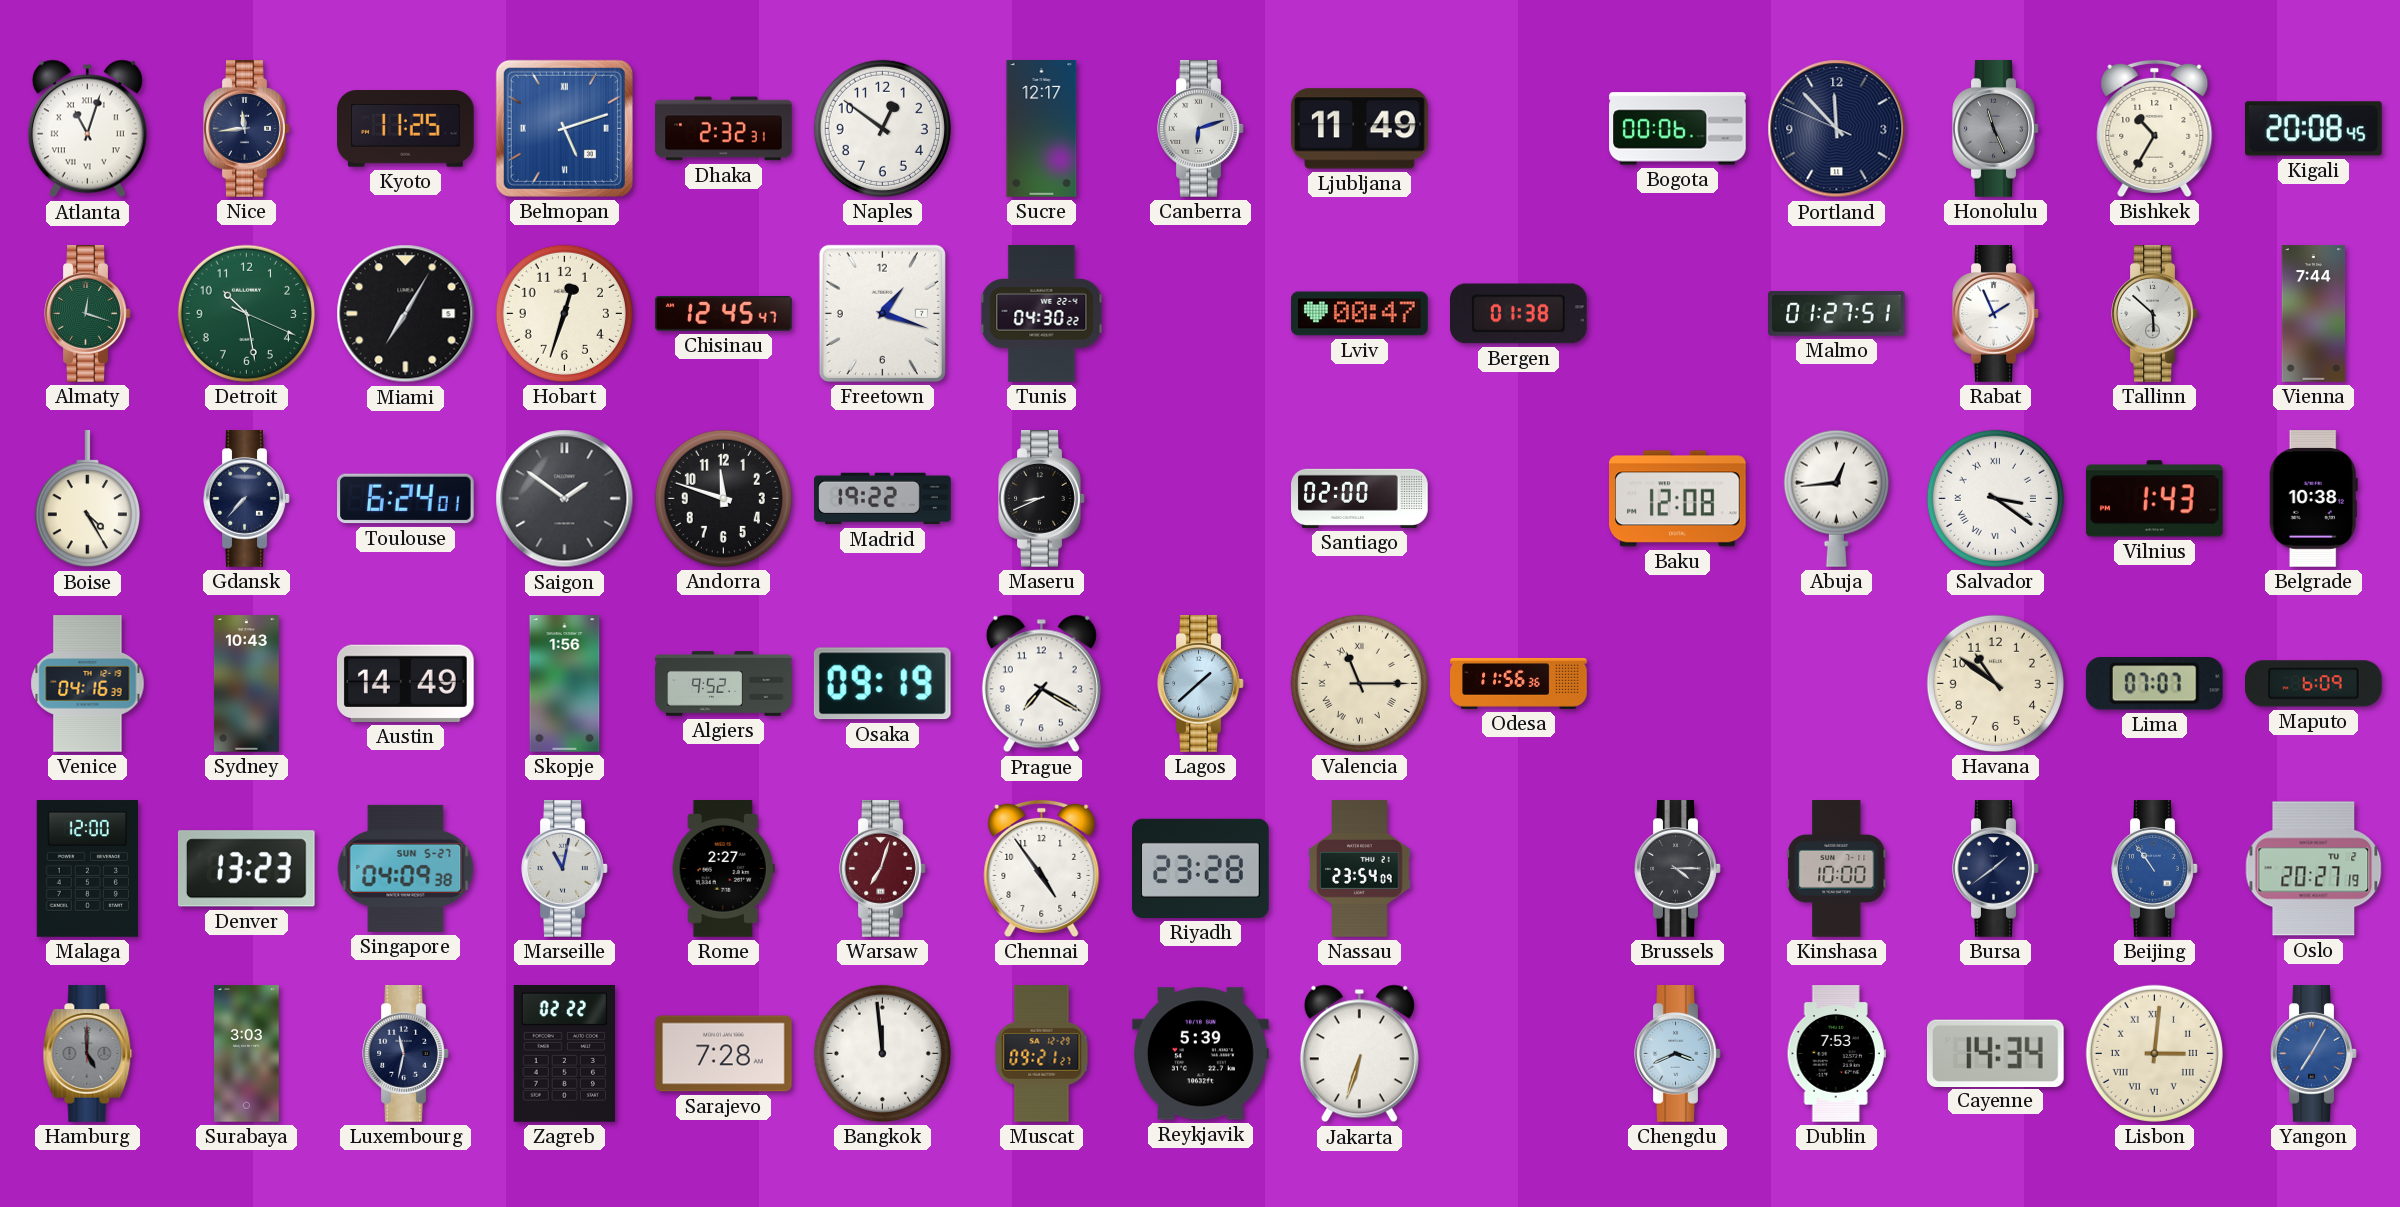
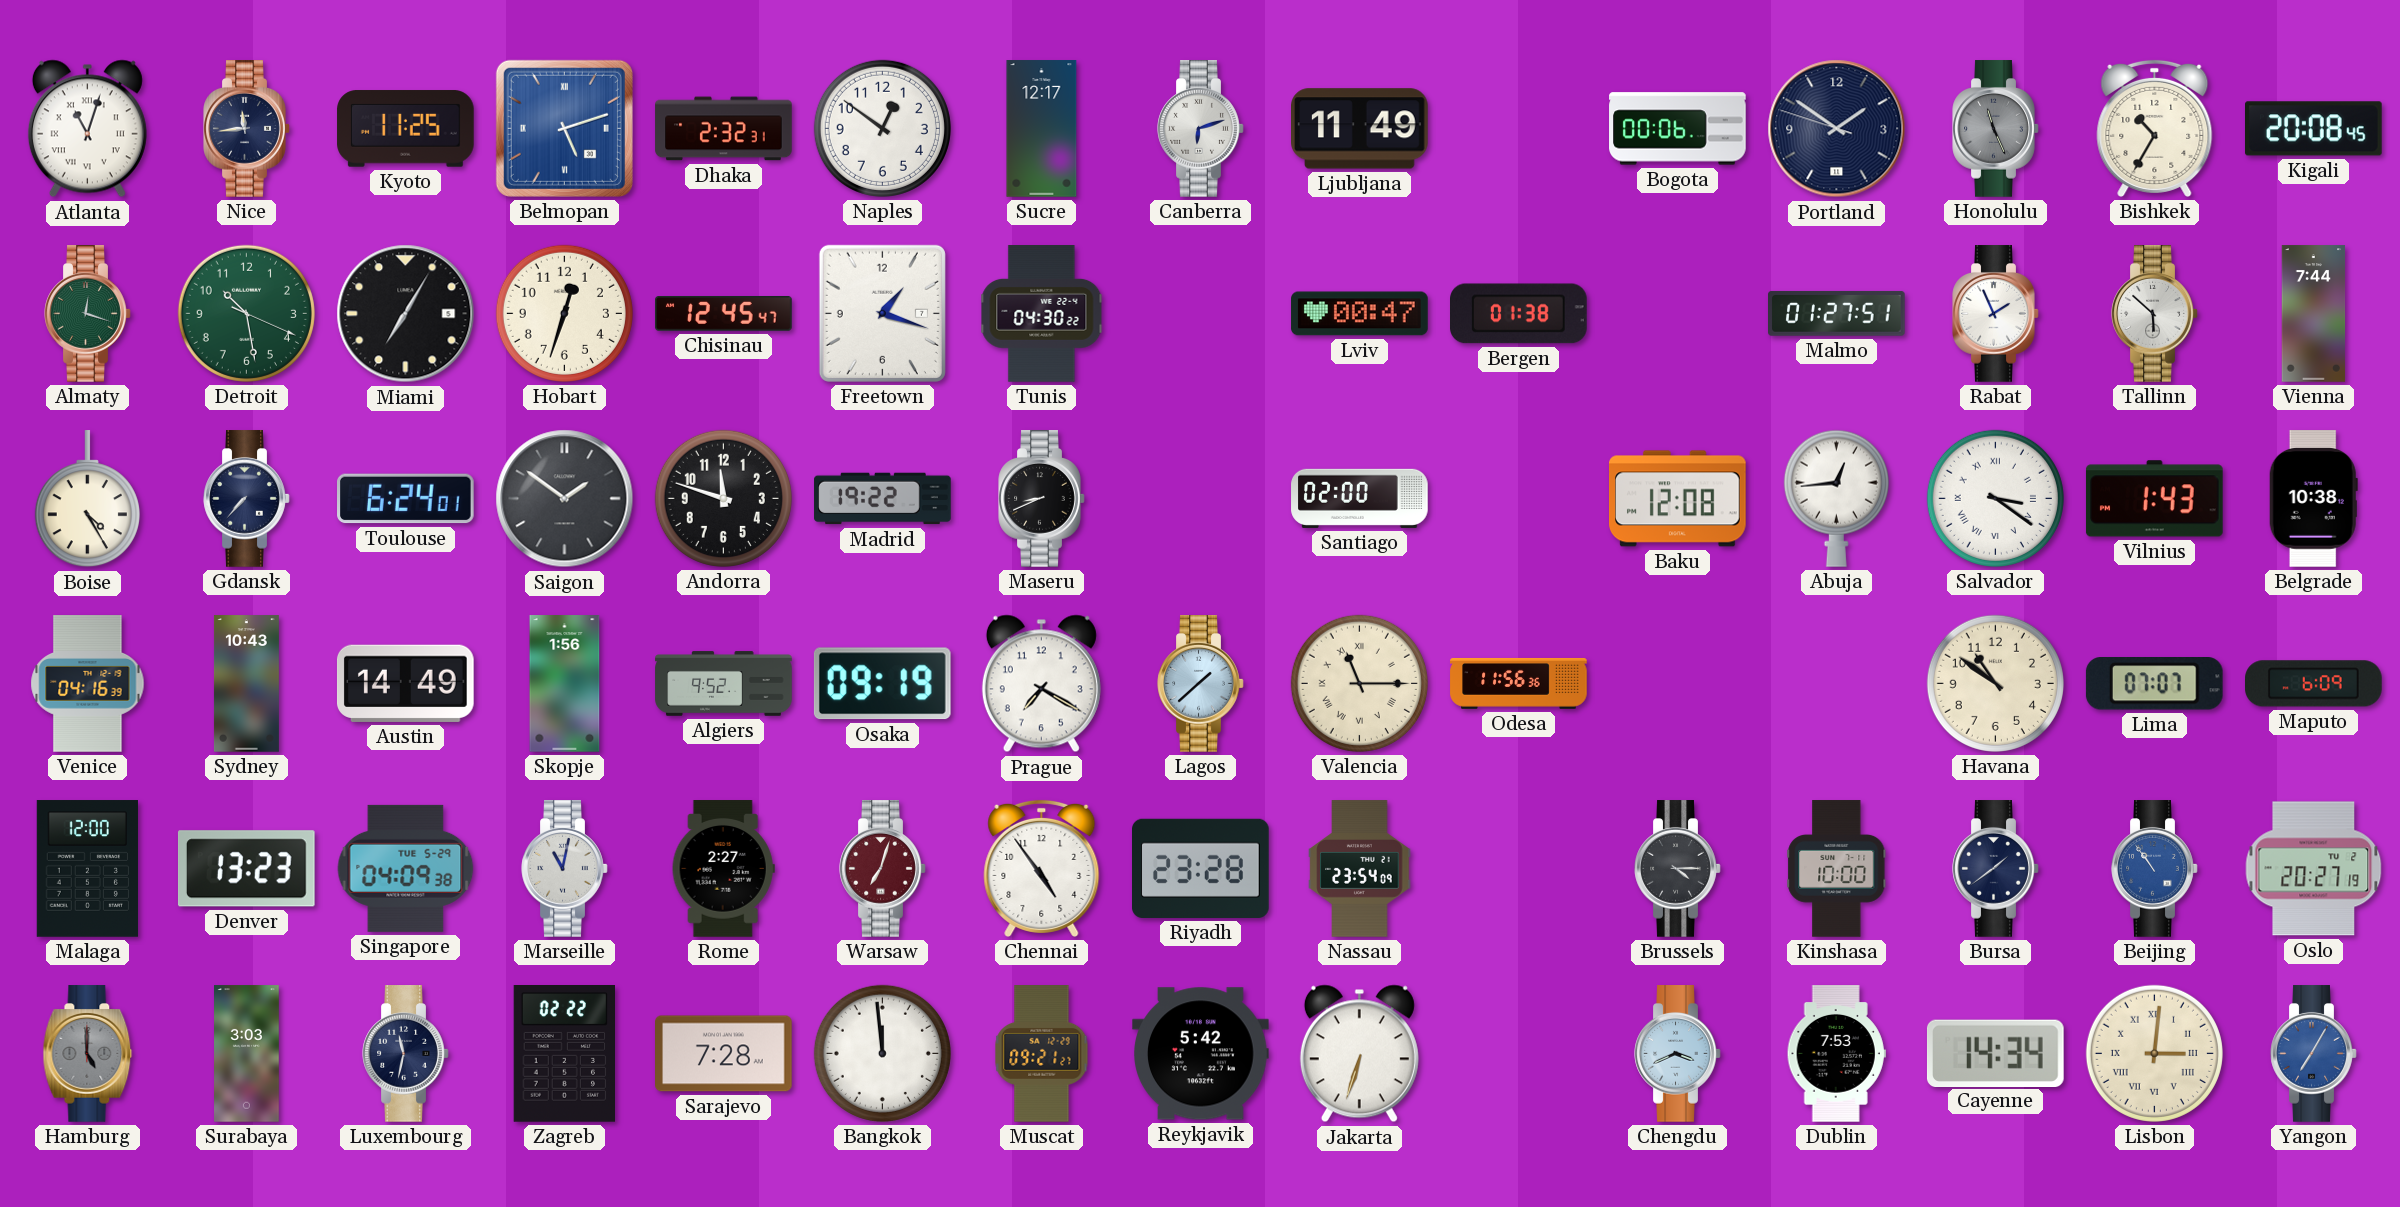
Portland: 11:52 -> 1:50
Singapore date: SUN 5-27 -> TUE 5-29
Reykjavik: 5:39 -> 5:42
